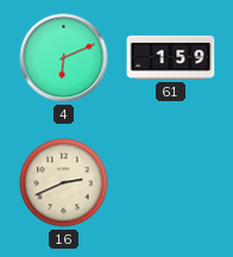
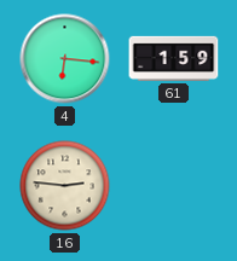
4: 6:11 -> 6:16
16: 2:41 -> 2:46
